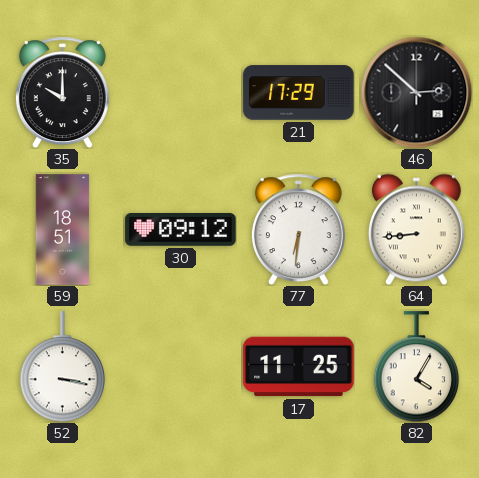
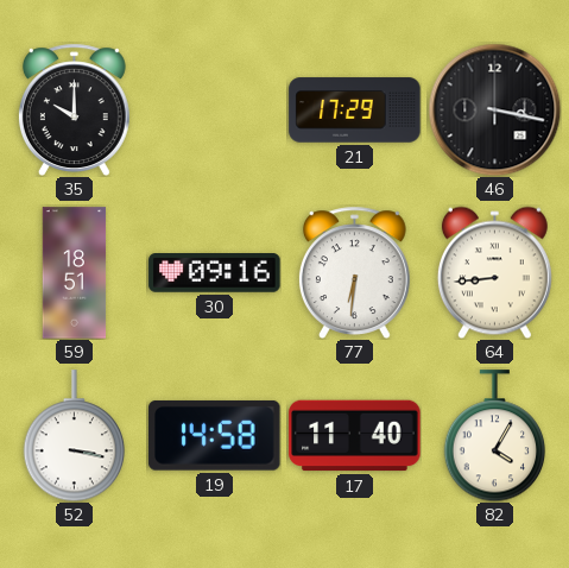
46: 2:52 -> 3:17
30: 09:12 -> 09:16
19: none -> 14:58
17: 11:25 -> 11:40
